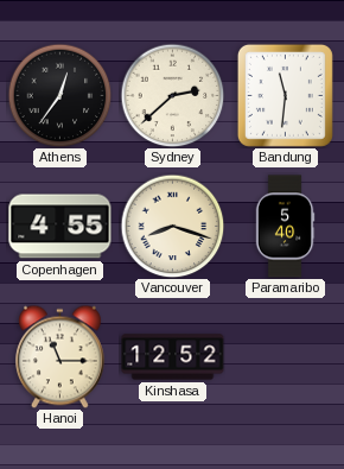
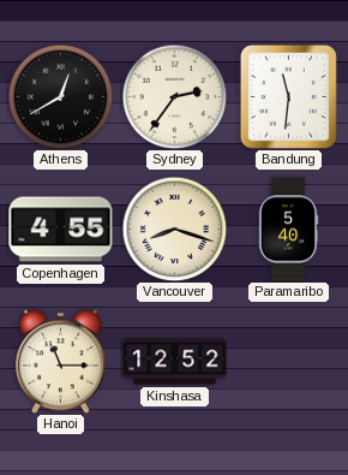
Athens: 12:36 -> 12:40
Sydney: 2:38 -> 2:36
